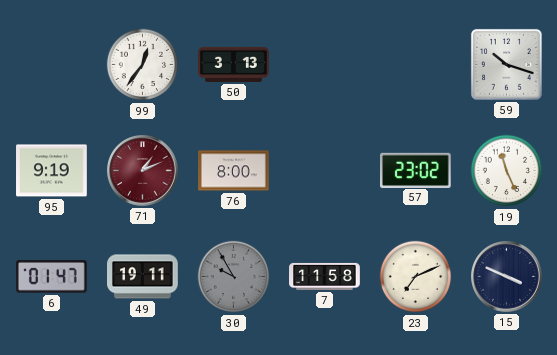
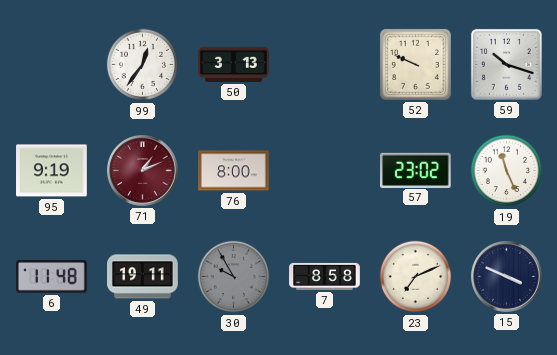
52: none -> 9:49
6: 01:47 -> 11:48
7: 11:58 -> 8:58
